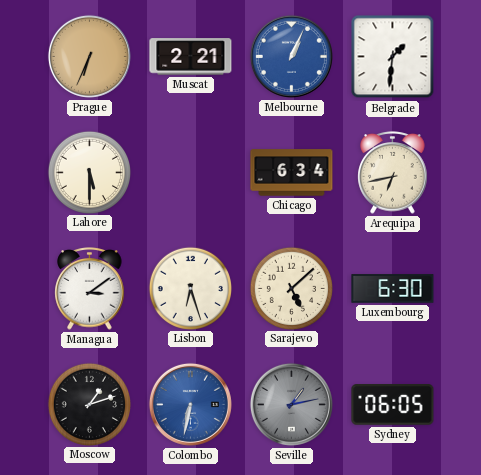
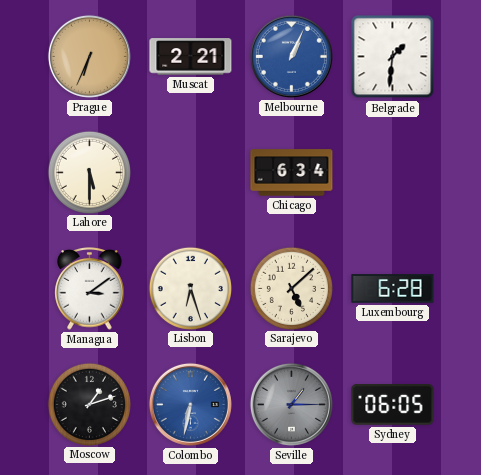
Arequipa: 6:43 -> none
Luxembourg: 6:30 -> 6:28
Seville: 1:13 -> 1:15
